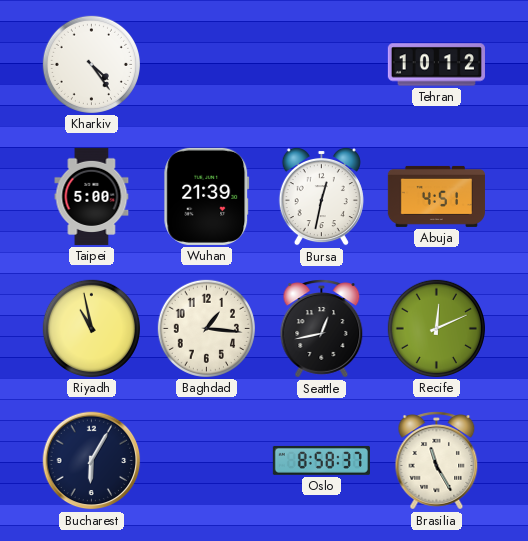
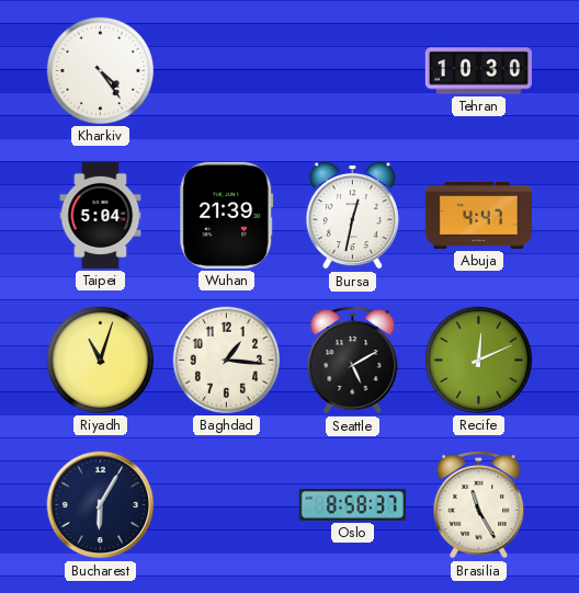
Tehran: 10:12 -> 10:30
Taipei: 5:00 -> 5:04
Abuja: 4:51 -> 4:47
Riyadh: 10:58 -> 11:03
Seattle: 12:43 -> 5:10
